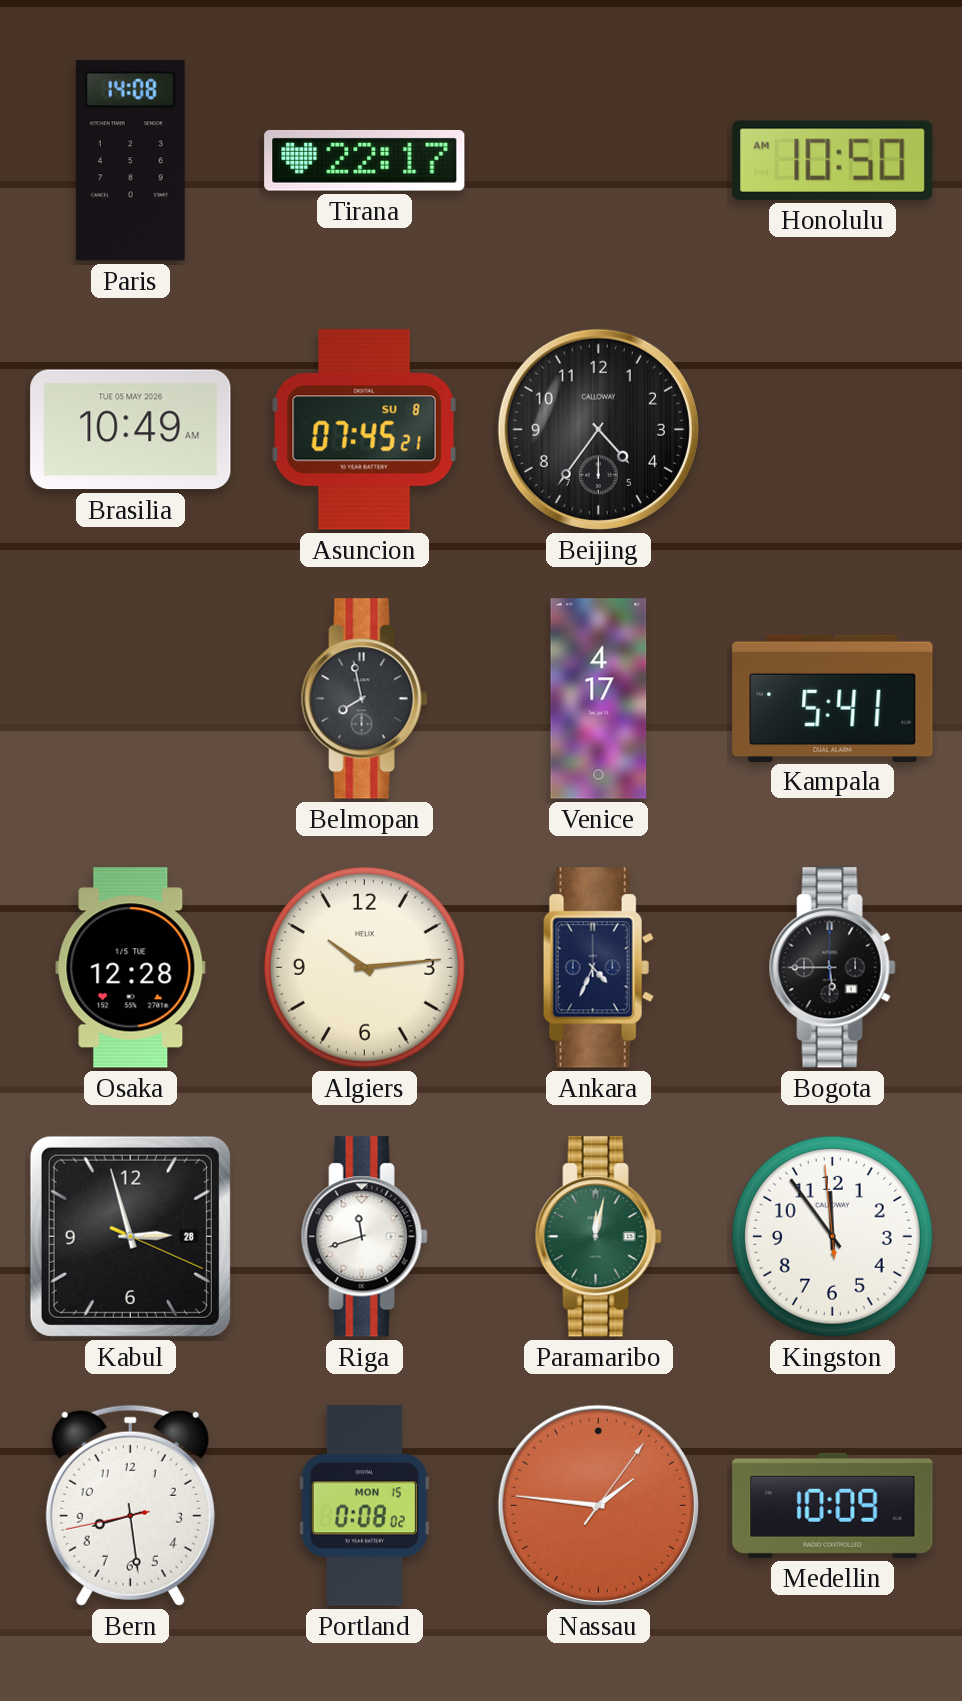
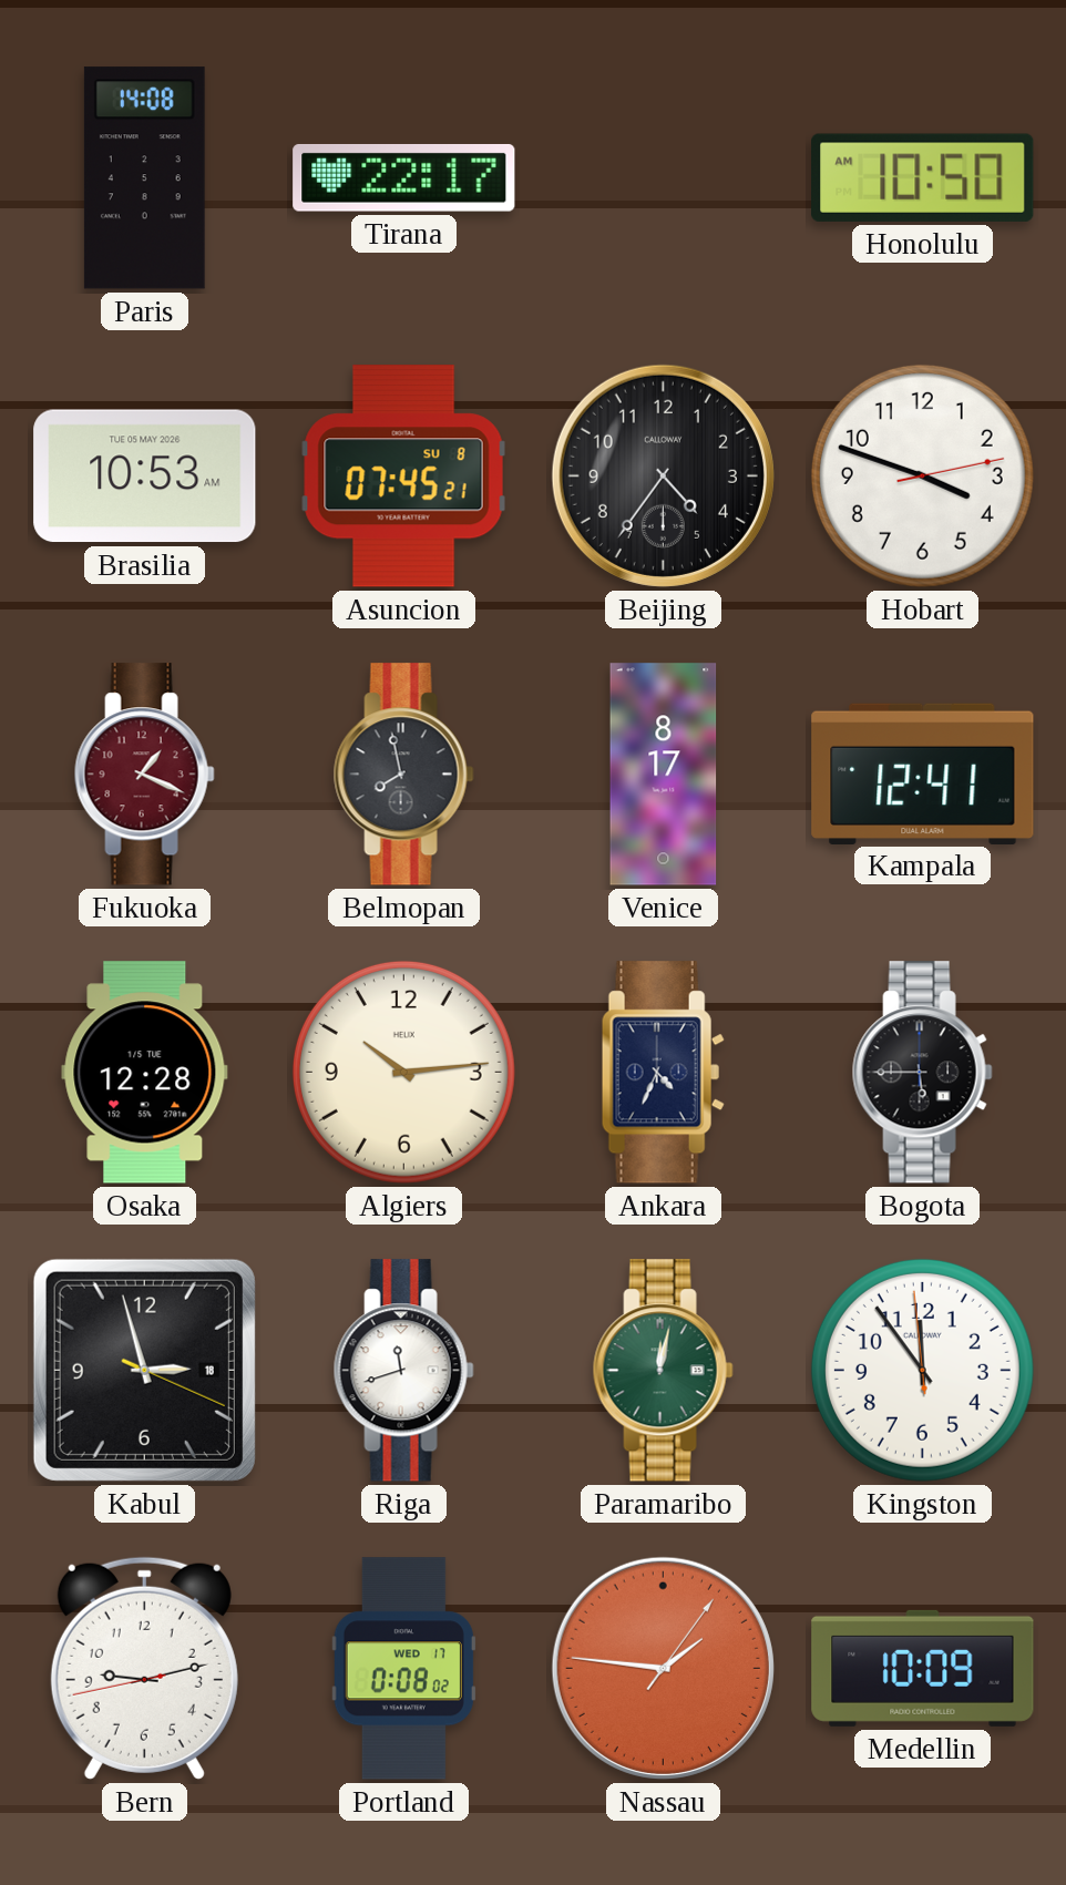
Brasilia: 10:49 -> 10:53
Hobart: none -> 3:48
Fukuoka: none -> 1:19
Venice: 4:17 -> 8:17
Kampala: 5:41 -> 12:41
Kabul date: 28 -> 18
Bern: 8:28 -> 9:12
Portland date: MON 15 -> WED 17
